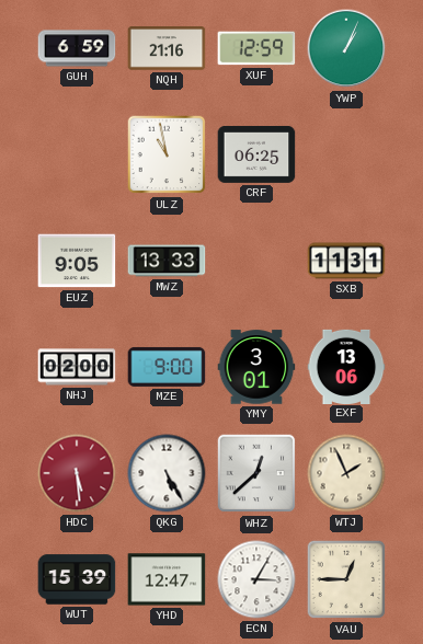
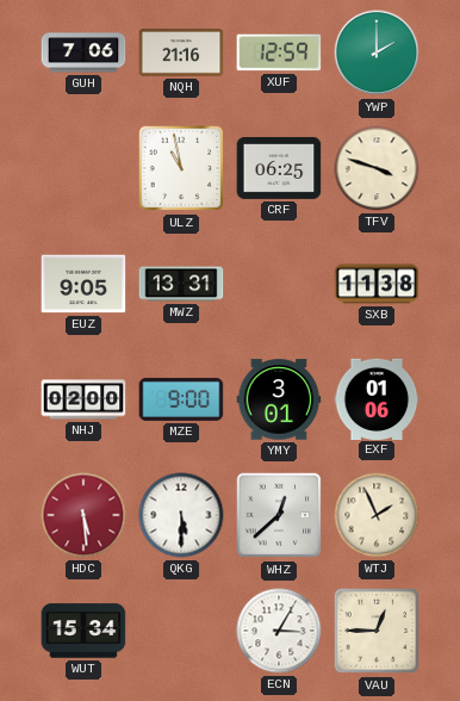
GUH: 6:59 -> 7:06
YWP: 1:04 -> 2:00
TFV: none -> 3:48
MWZ: 13:33 -> 13:31
SXB: 11:31 -> 11:38
EXF: 13:06 -> 01:06
QKG: 5:25 -> 5:30
WUT: 15:39 -> 15:34
YHD: 12:47 -> none
